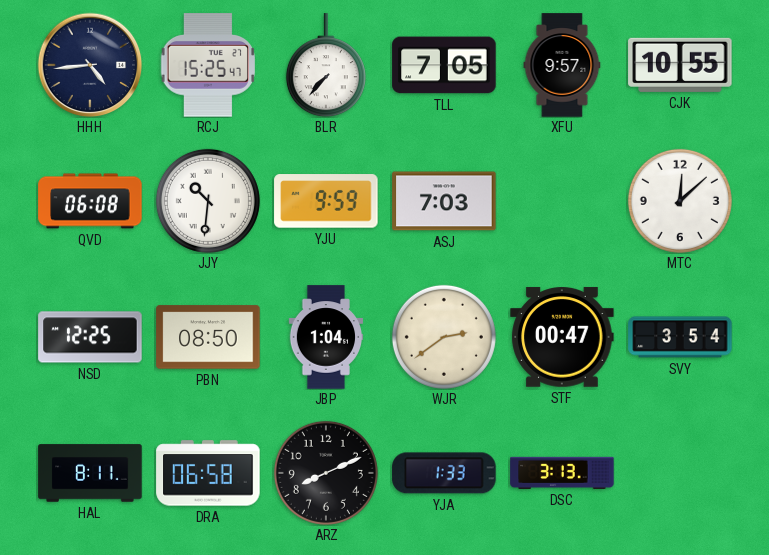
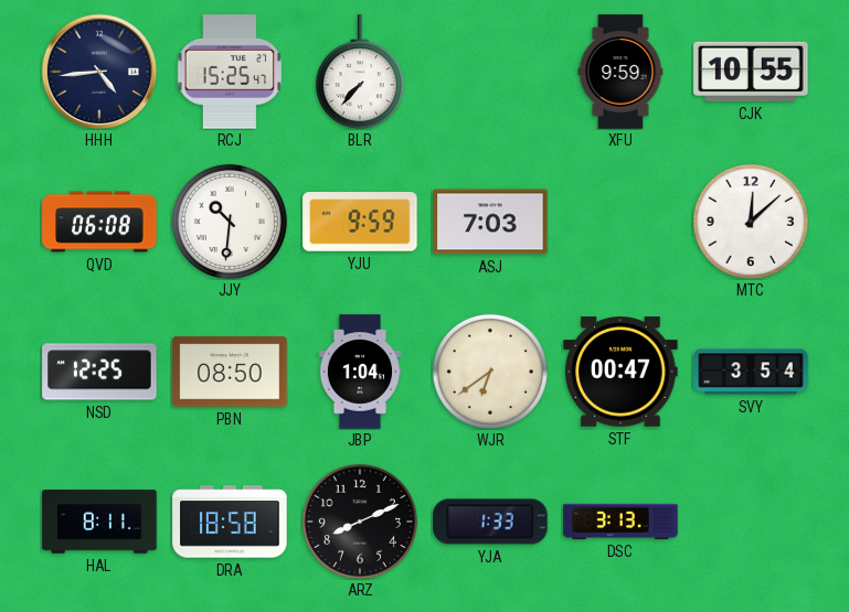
TLL: 7:05 -> none
XFU: 9:57 -> 9:59
WJR: 2:39 -> 6:39
DRA: 06:58 -> 18:58
